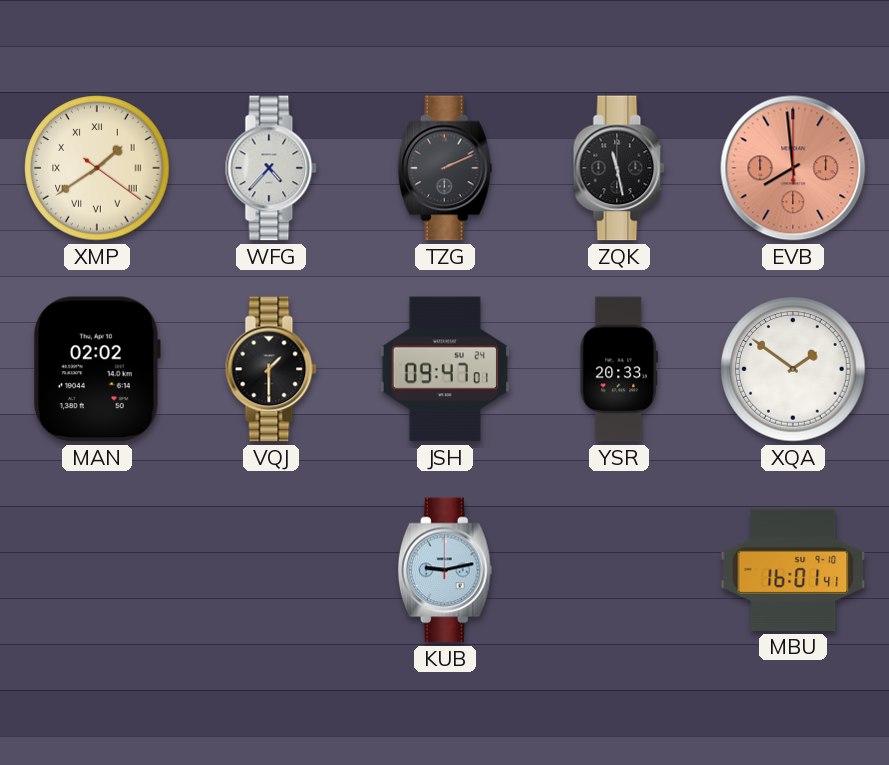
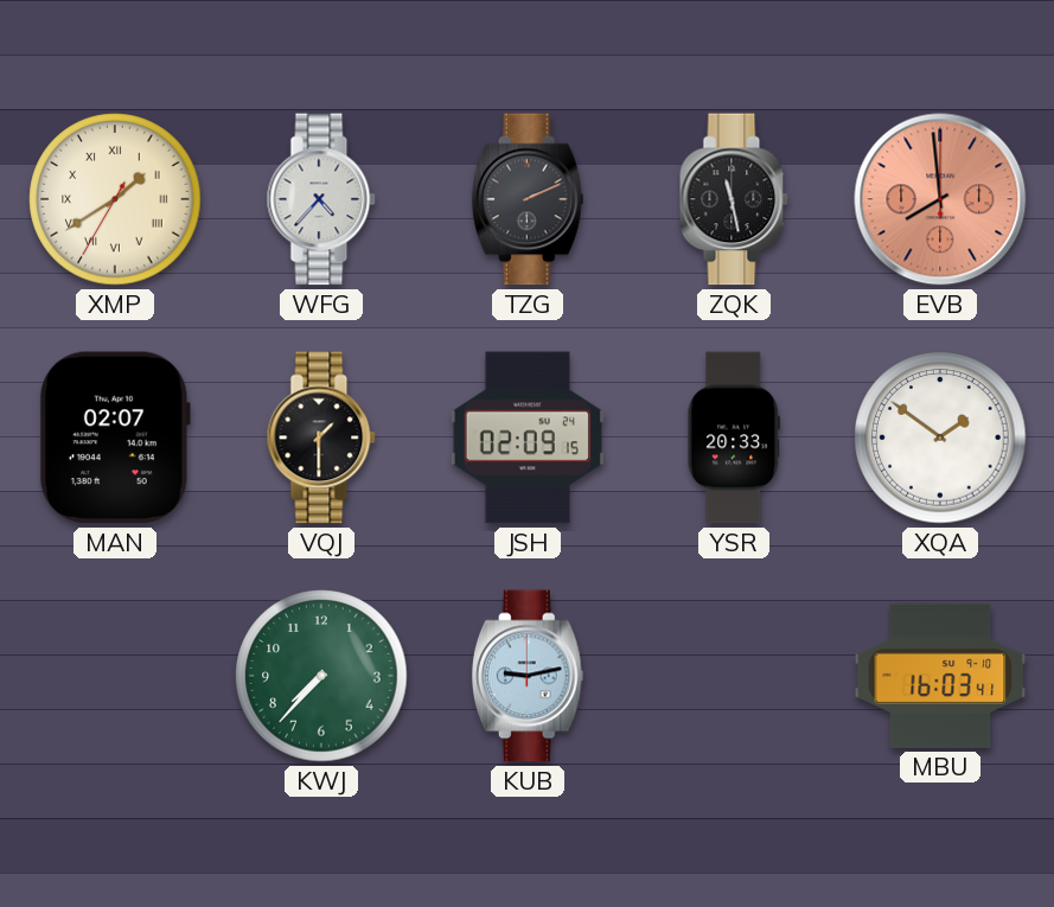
XMP: 1:39:21 -> 1:39:35
MAN: 02:02 -> 02:07
JSH: 09:47 -> 02:09
KWJ: none -> 7:37
MBU: 16:01 -> 16:03
